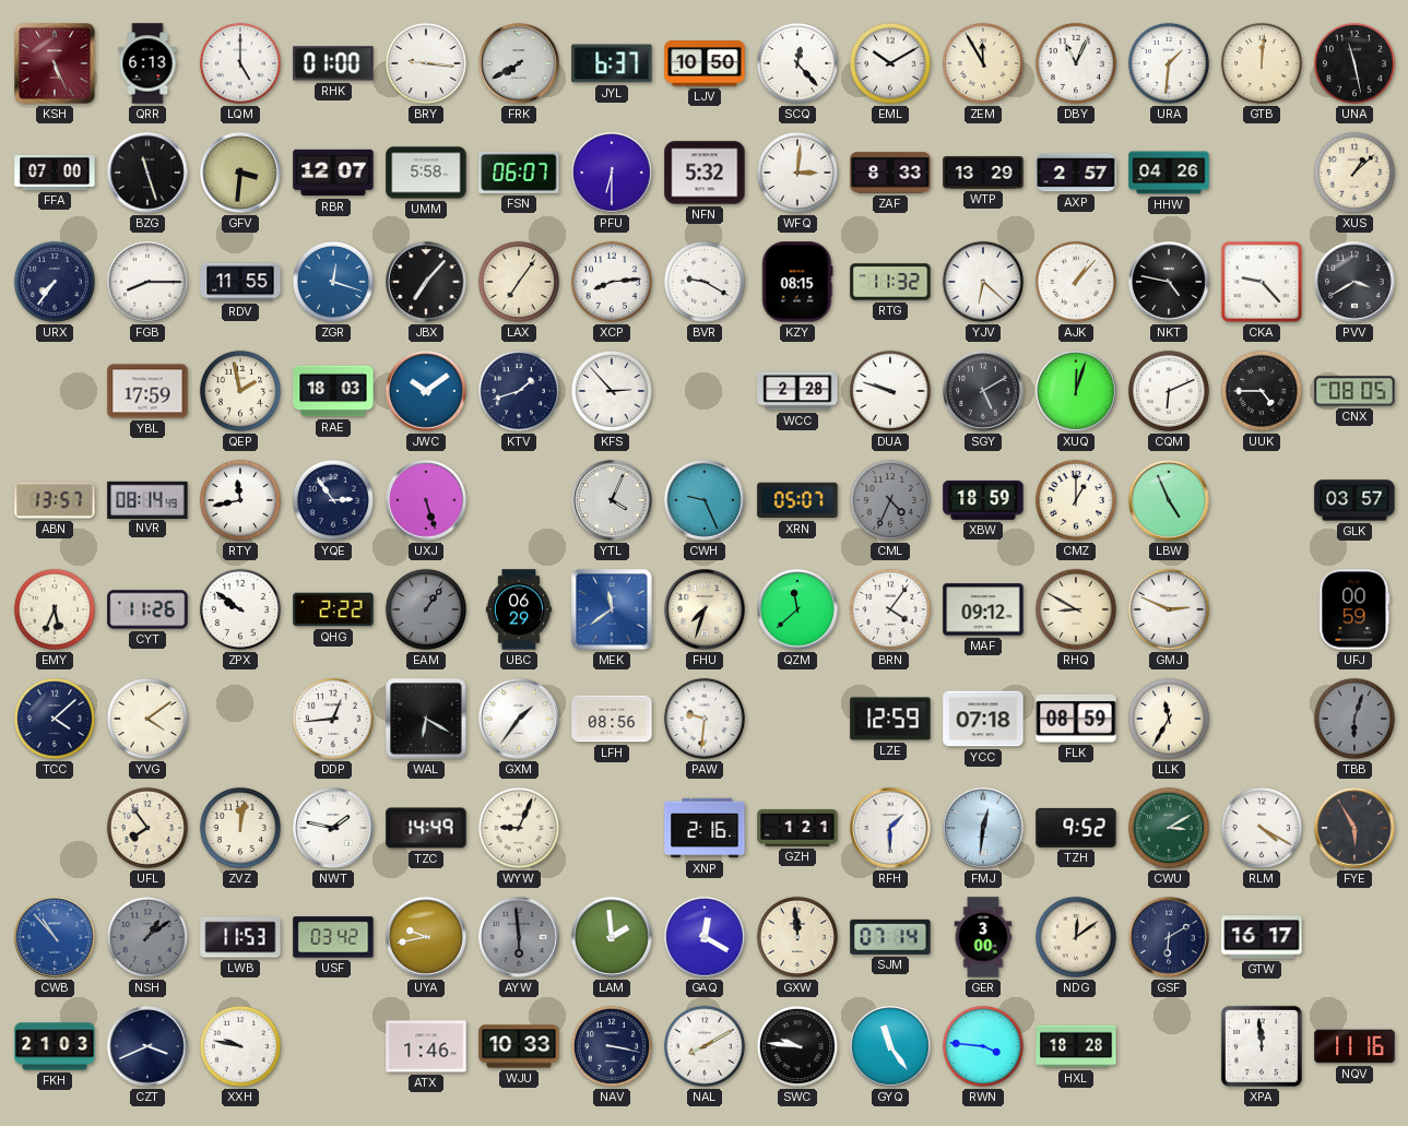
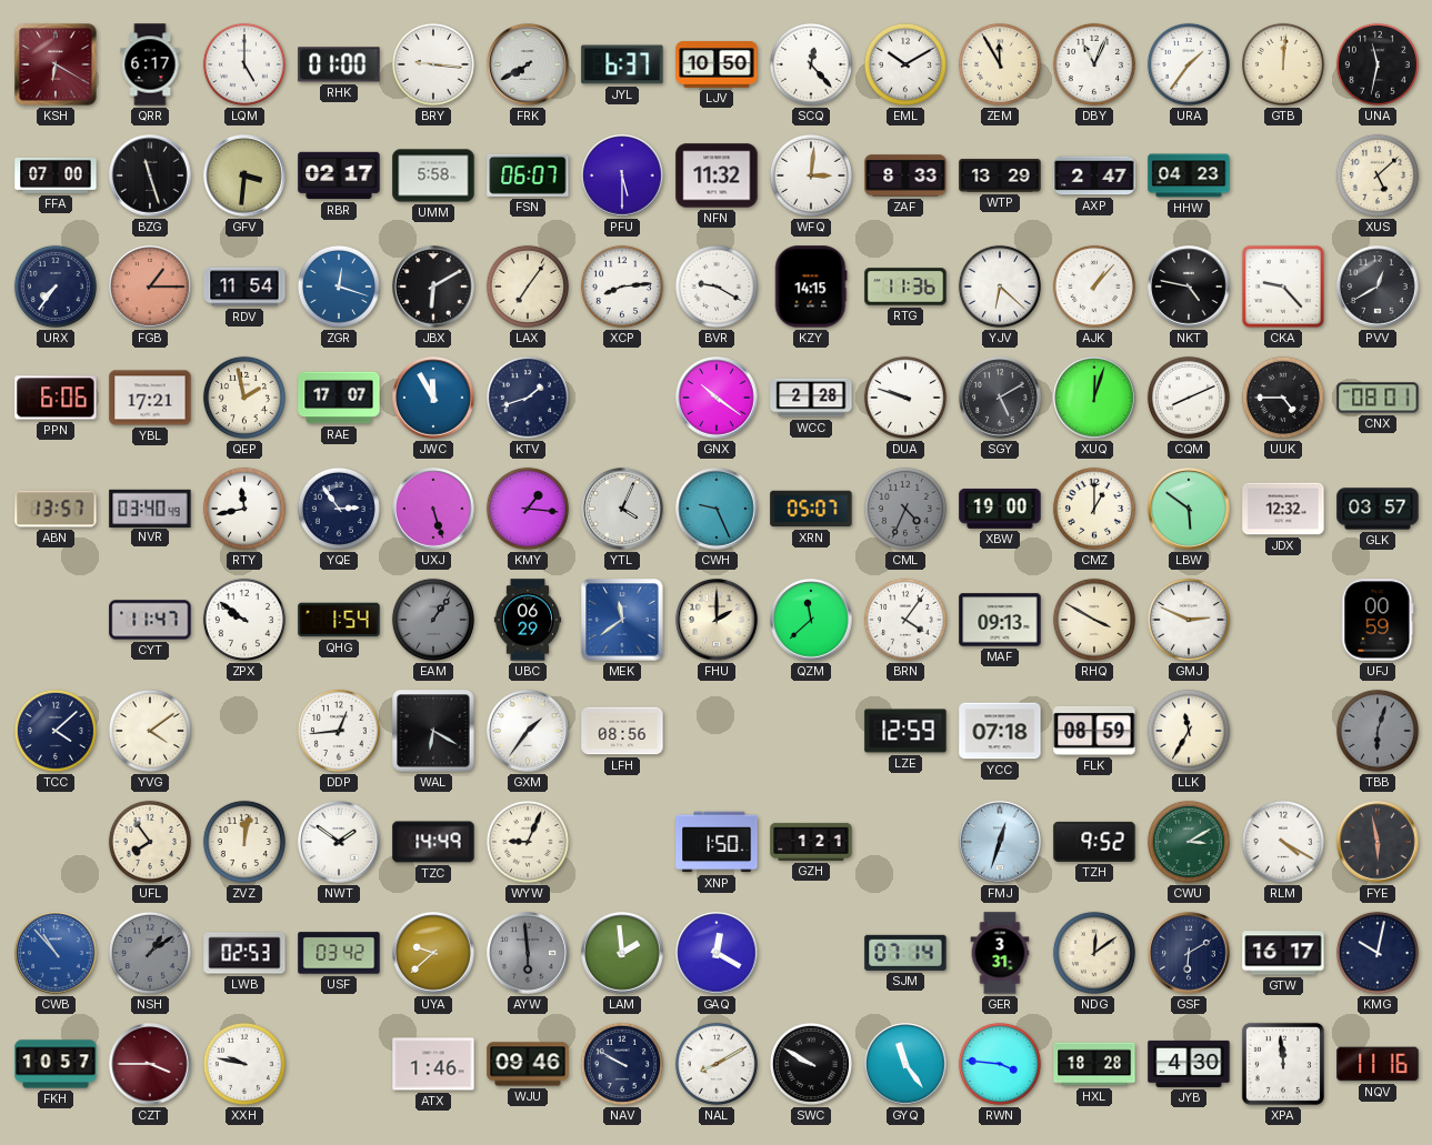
KSH: 5:26 -> 6:20
QRR: 6:13 -> 6:17
URA: 1:31 -> 1:36
UNA: 11:28 -> 11:32
RBR: 12:07 -> 02:17
PFU: 6:30 -> 5:30
NFN: 5:32 -> 11:32
AXP: 2:57 -> 2:47
HHW: 04:26 -> 04:23
XUS: 1:08 -> 5:08
FGB: 8:15 -> 1:15
FGB dial: white -> salmon
RDV: 11:55 -> 11:54
JBX: 7:07 -> 6:10
KZY: 08:15 -> 14:15
RTG: 11:32 -> 11:36
PVV: 3:40 -> 12:40
PPN: none -> 6:06
YBL: 17:59 -> 17:21
RAE: 18:03 -> 17:07
JWC: 10:09 -> 11:55
KFS: 2:53 -> none
GNX: none -> 10:21
CQM: 6:11 -> 8:11
CNX: 08:05 -> 08:01
NVR: 08:14 -> 03:40
KMY: none -> 1:16
XBW: 18:59 -> 19:00
LBW: 4:56 -> 5:51
JDX: none -> 12:32
EMY: 5:34 -> none
CYT: 11:26 -> 11:47
QHG: 2:22 -> 1:54
FHU: 7:33 -> 2:00
MAF: 09:12 -> 09:13
RHQ: 8:50 -> 3:50
PAW: 9:31 -> none
NWT: 1:47 -> 1:51
XNP: 2:16 -> 1:50
RFH: 1:30 -> none
FMJ: 12:31 -> 12:33
FYE: 5:55 -> 5:58
LWB: 11:53 -> 02:53
UYA: 9:43 -> 9:38
GXW: 11:59 -> none
GER: 3:00 -> 3:31
KMG: none -> 10:02
FKH: 21:03 -> 10:57
CZT: 3:41 -> 3:45
CZT dial: navy -> burgundy
WJU: 10:33 -> 09:46
NAV: 3:17 -> 9:50
SWC: 9:46 -> 9:50
JYB: none -> 4:30
